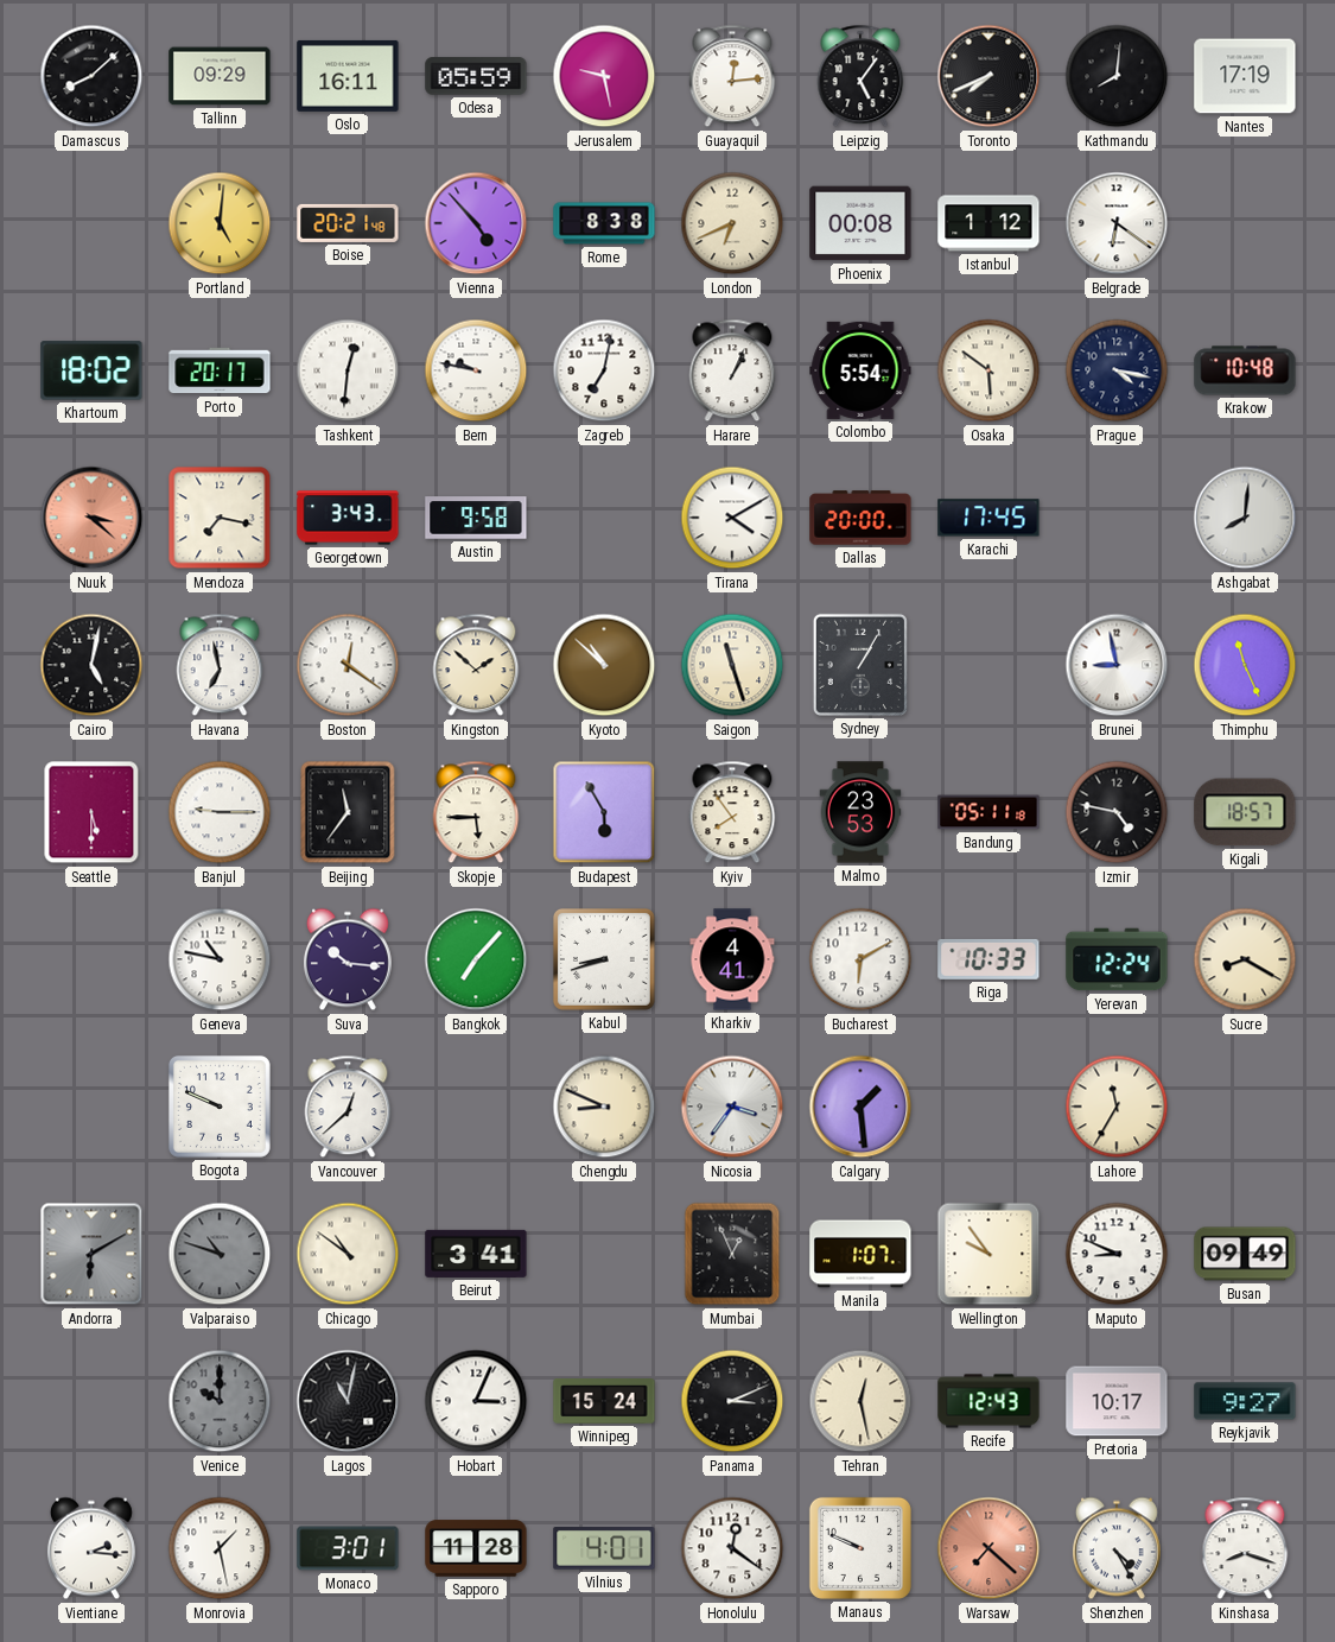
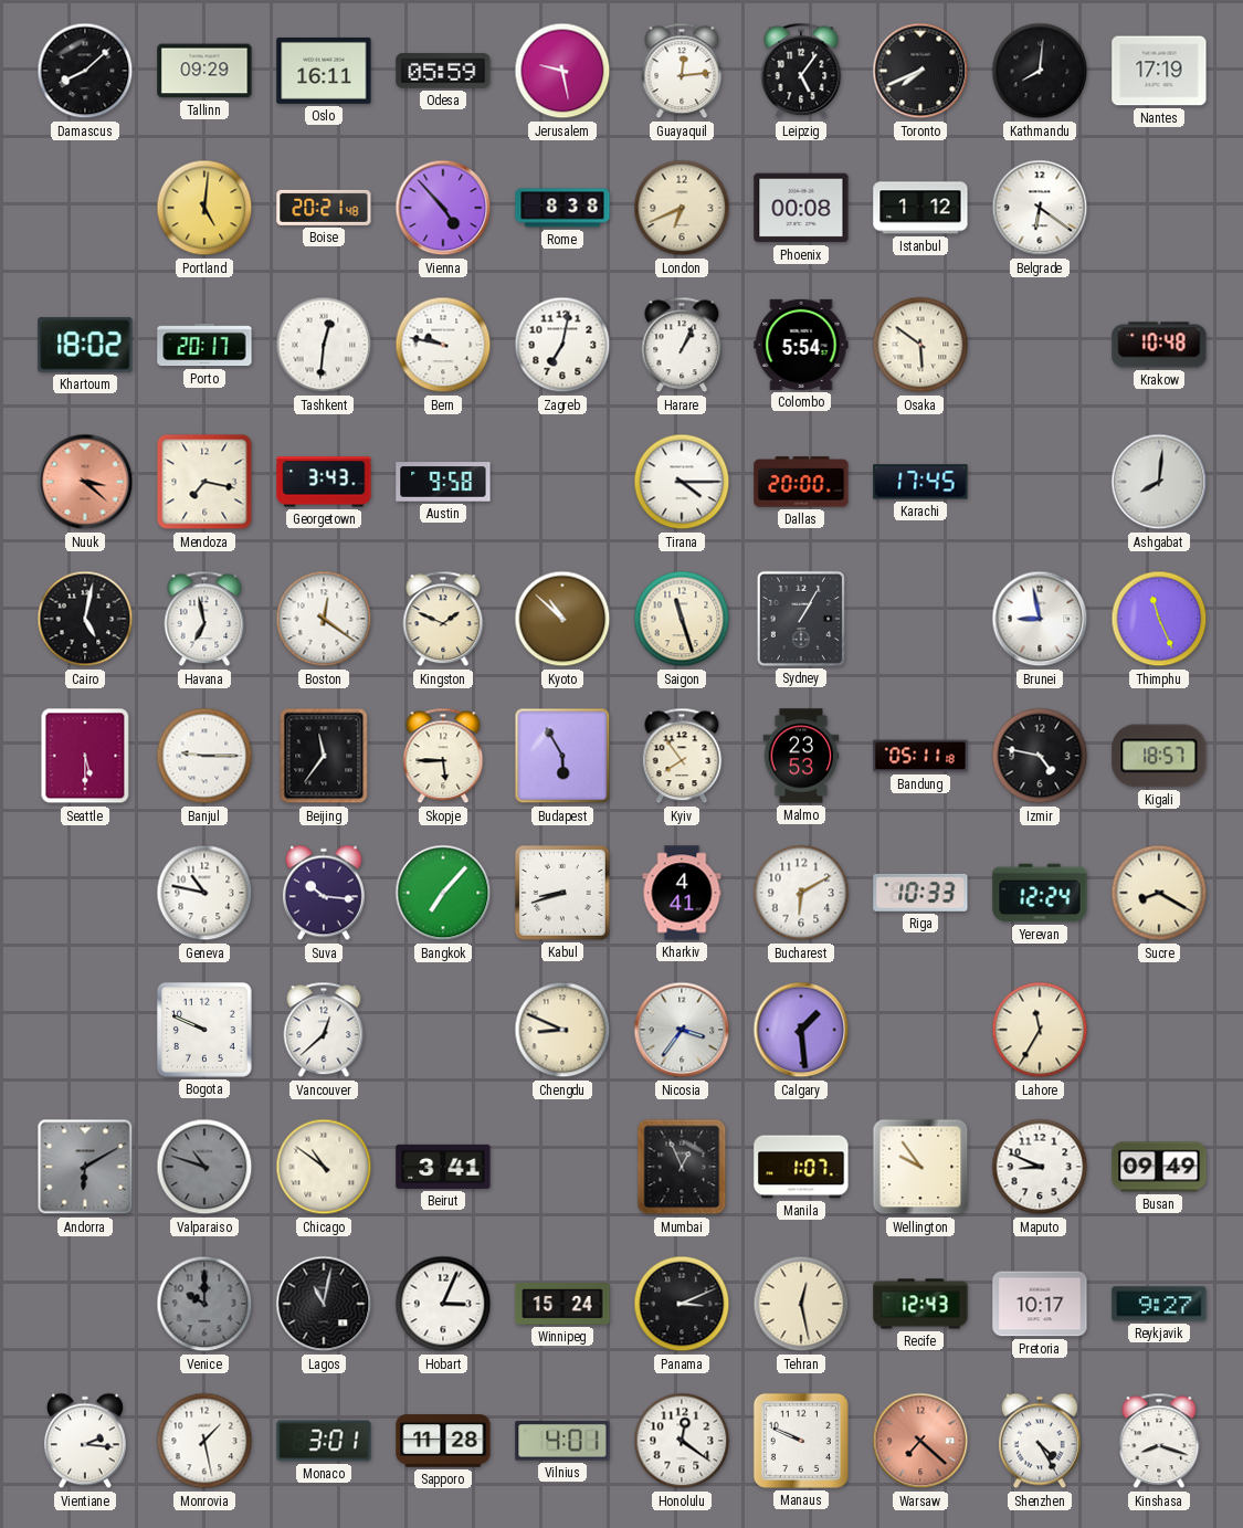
Prague: 4:17 -> none
Tirana: 4:10 -> 4:15
Kingston: 1:52 -> 1:49
